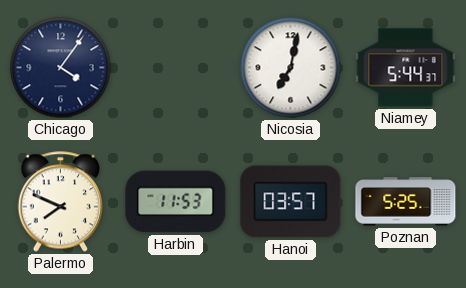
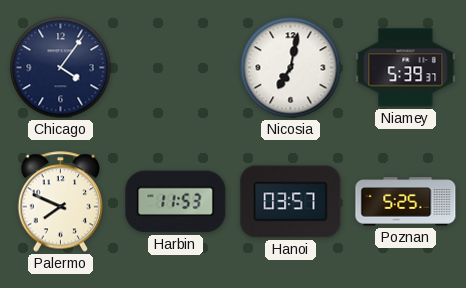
Niamey: 5:44 -> 5:39
